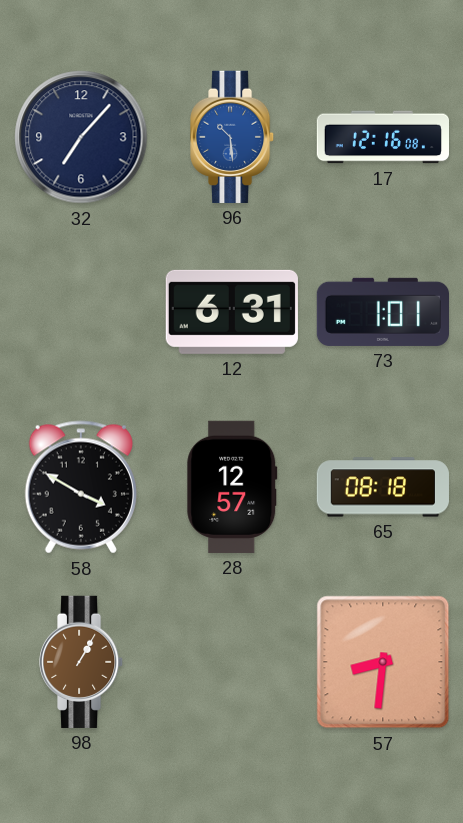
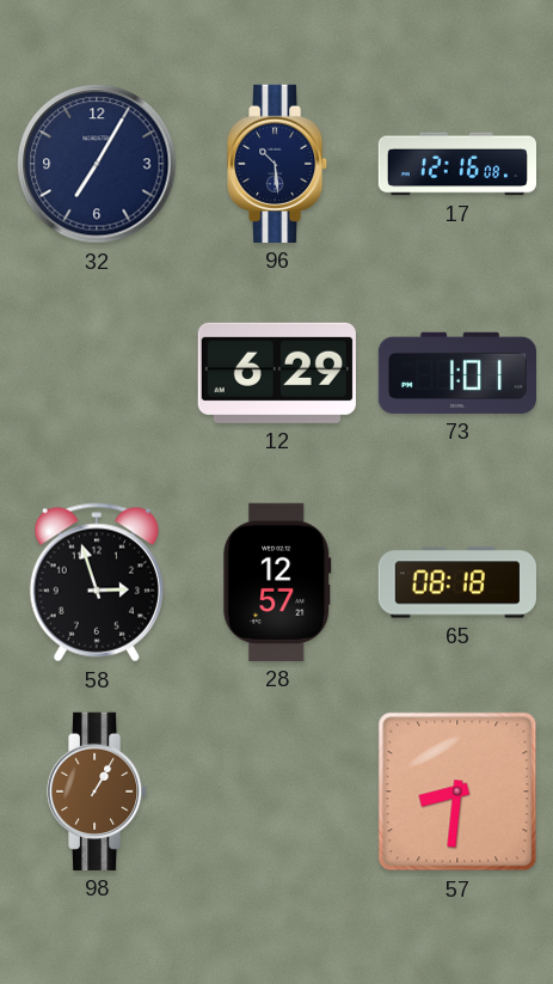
32: 7:07 -> 7:05
96 dial: blue -> navy
12: 6:31 -> 6:29
58: 3:50 -> 2:57
